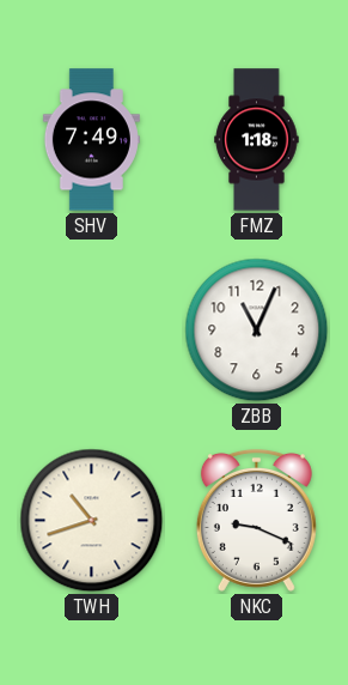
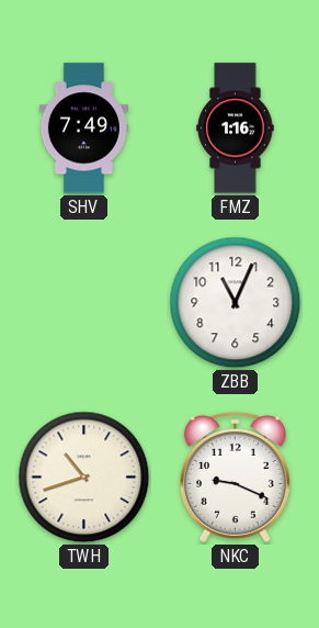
FMZ: 1:18 -> 1:16
